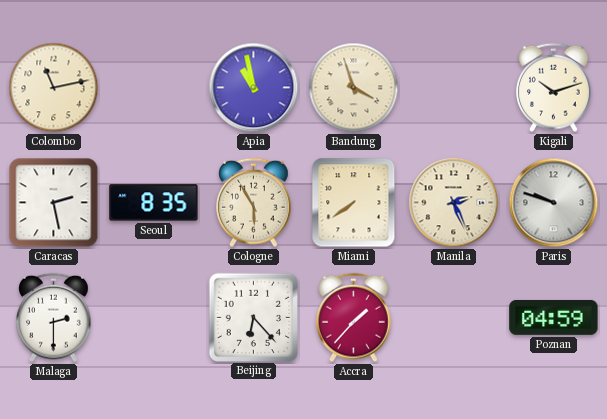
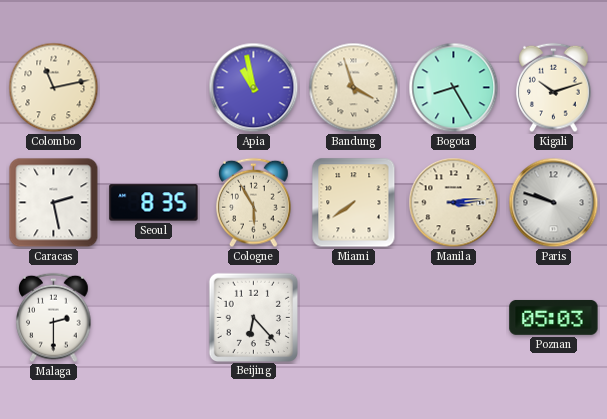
Bogota: none -> 8:25
Manila: 2:26 -> 3:14
Accra: 1:37 -> none
Poznan: 04:59 -> 05:03
